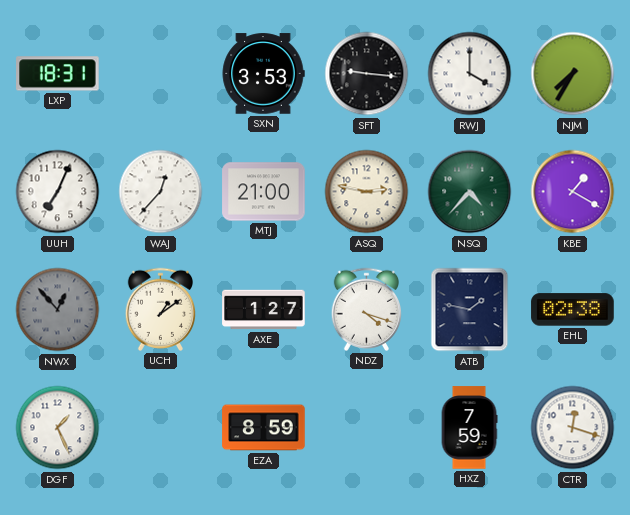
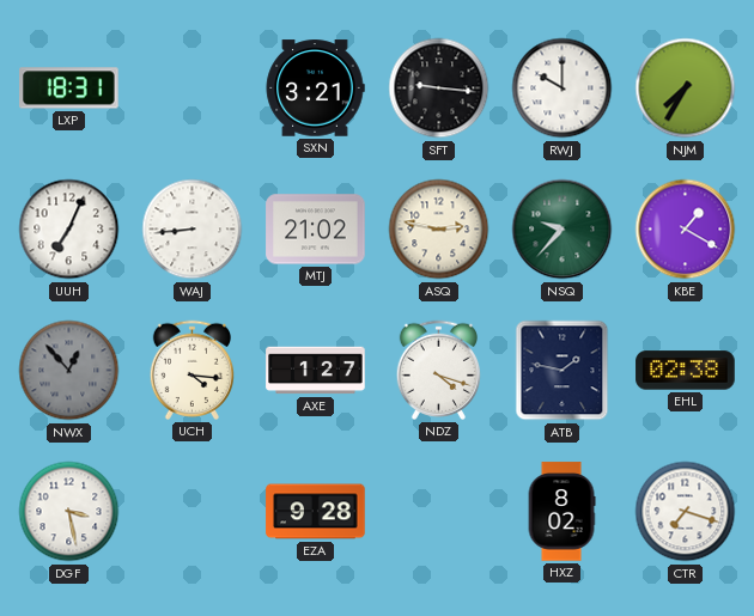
SXN: 3:53 -> 3:21
RWJ: 4:00 -> 10:00
WAJ: 12:37 -> 8:44
MTJ: 21:00 -> 21:02
NSQ: 4:37 -> 9:37
UCH: 1:09 -> 4:16
DGF: 1:26 -> 3:28
EZA: 8:59 -> 9:28
HXZ: 7:59 -> 8:02
CTR: 12:18 -> 7:18
